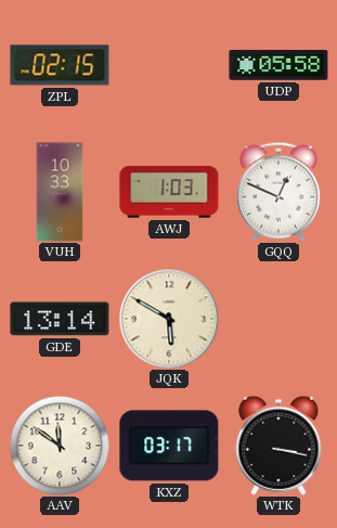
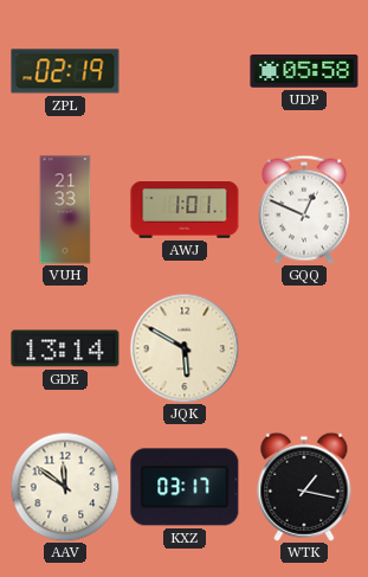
ZPL: 02:15 -> 02:19
VUH: 10:33 -> 21:33
AWJ: 1:03 -> 1:01
WTK: 3:17 -> 1:17
